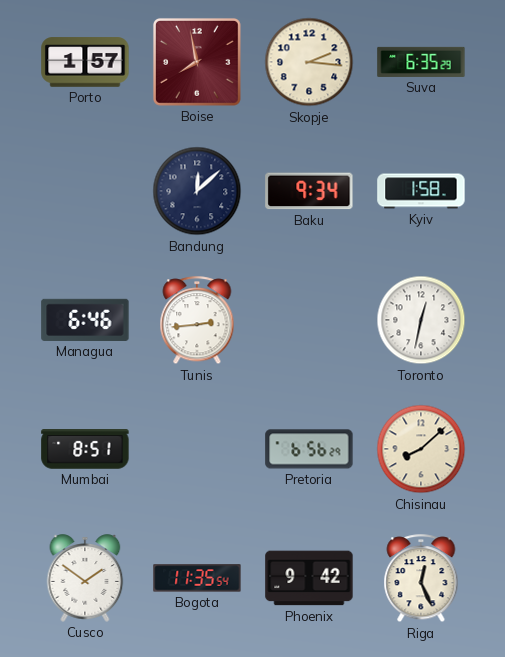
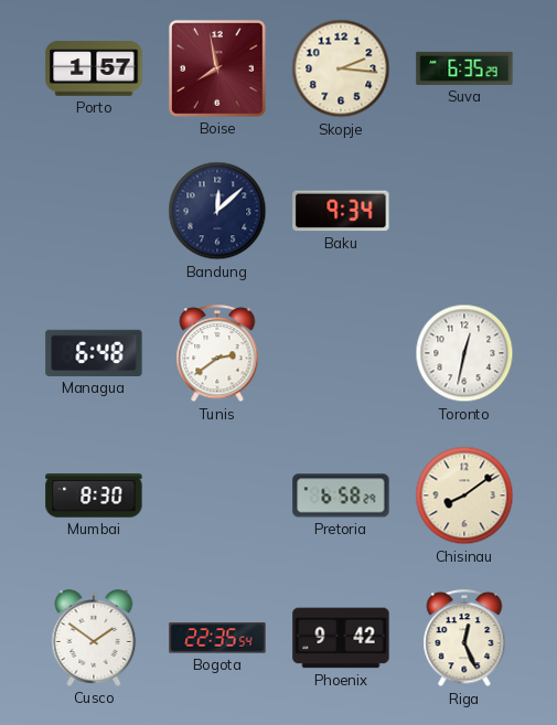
Kyiv: 1:58 -> none
Managua: 6:46 -> 6:48
Tunis: 2:44 -> 2:39
Mumbai: 8:51 -> 8:30
Pretoria: 6:56 -> 6:58
Chisinau: 8:08 -> 8:09
Bogota: 11:35 -> 22:35
